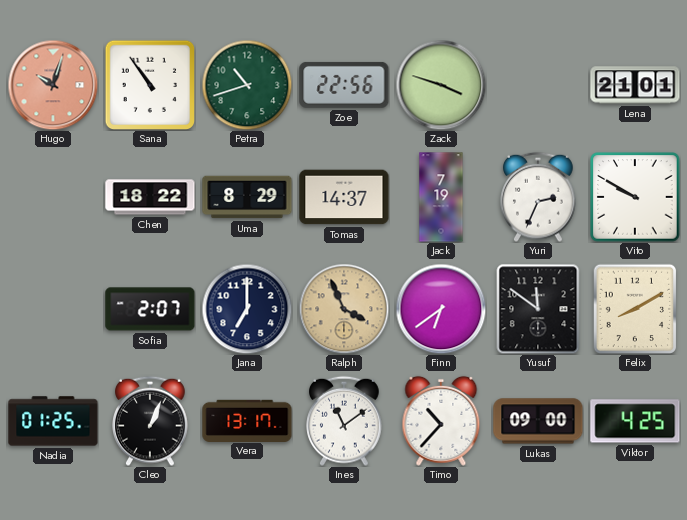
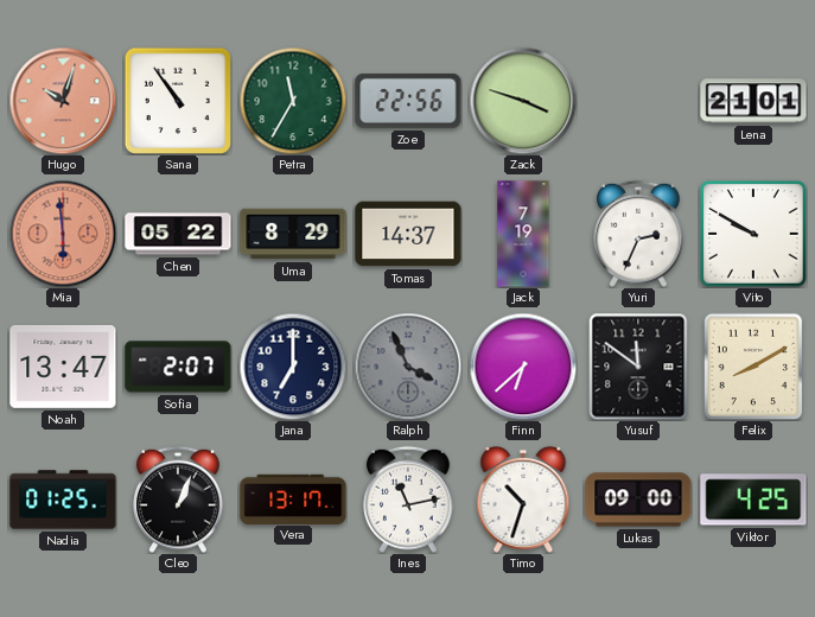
Petra: 10:42 -> 11:35
Mia: none -> 5:59
Chen: 18:22 -> 05:22
Noah: none -> 13:47
Ralph dial: champagne -> grey
Finn: 6:39 -> 6:38
Ines: 11:09 -> 11:13
Timo: 10:37 -> 10:33
